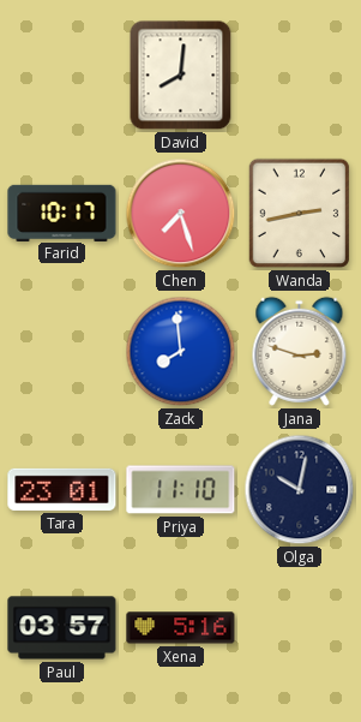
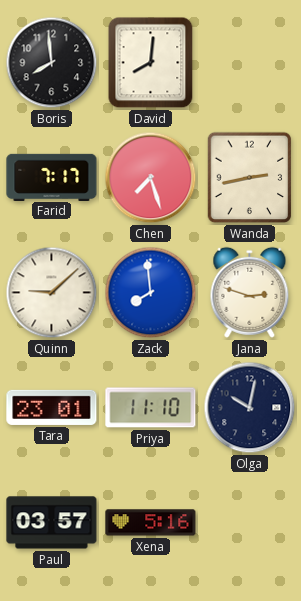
Boris: none -> 7:59
Farid: 10:17 -> 7:17
Quinn: none -> 9:08
